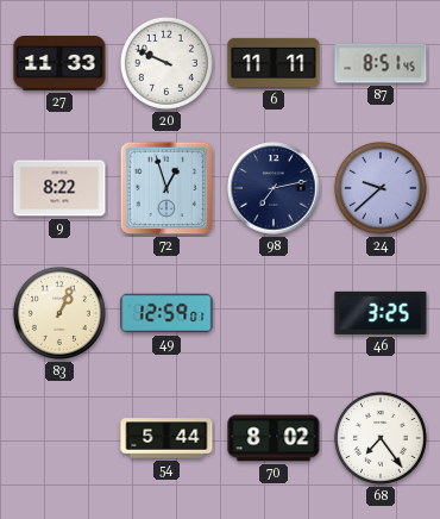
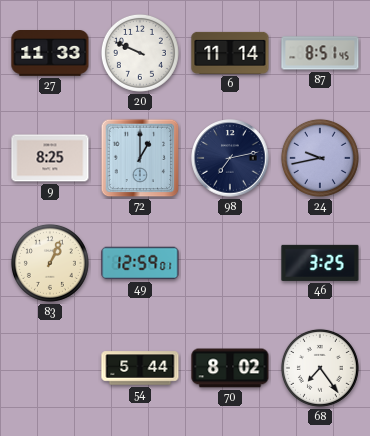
6: 11:11 -> 11:14
9: 8:22 -> 8:25
72: 12:57 -> 1:00
24: 9:38 -> 9:43
